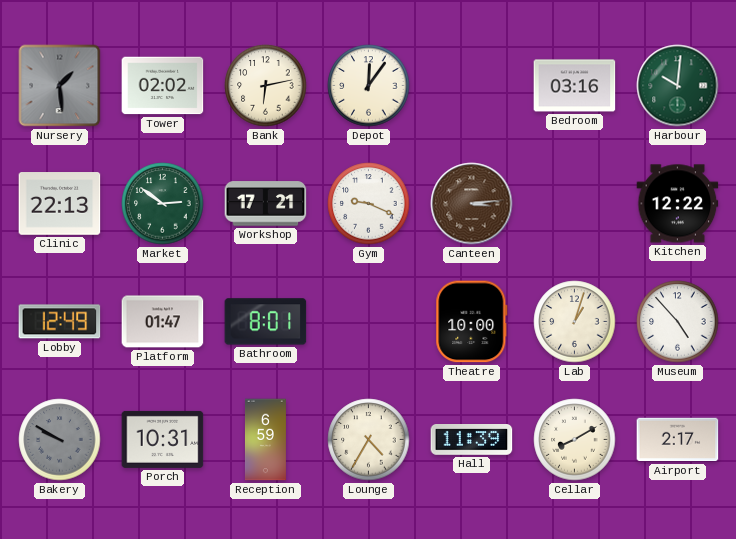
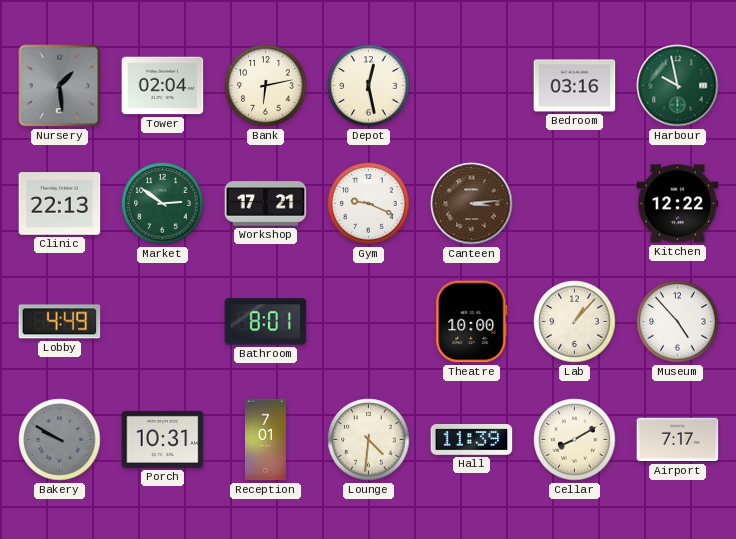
Tower: 02:02 -> 02:04
Depot: 12:06 -> 12:28
Harbour: 10:01 -> 9:58
Lobby: 12:49 -> 4:49
Platform: 01:47 -> none
Lab: 1:03 -> 1:07
Reception: 6:59 -> 7:01
Lounge: 4:35 -> 4:31
Airport: 2:17 -> 7:17
